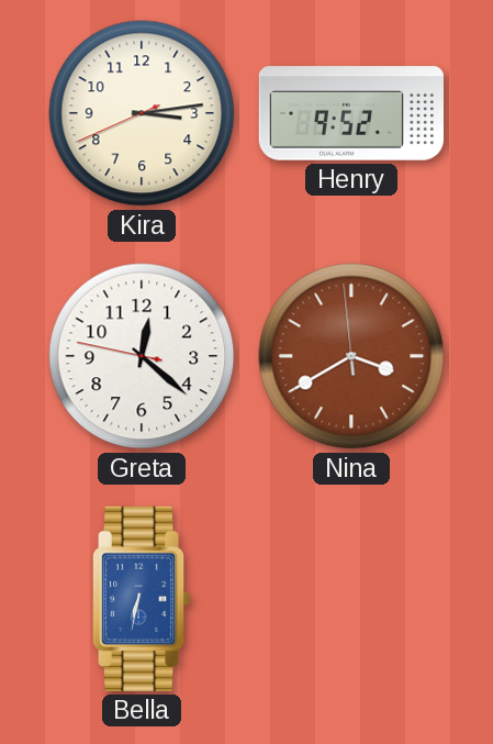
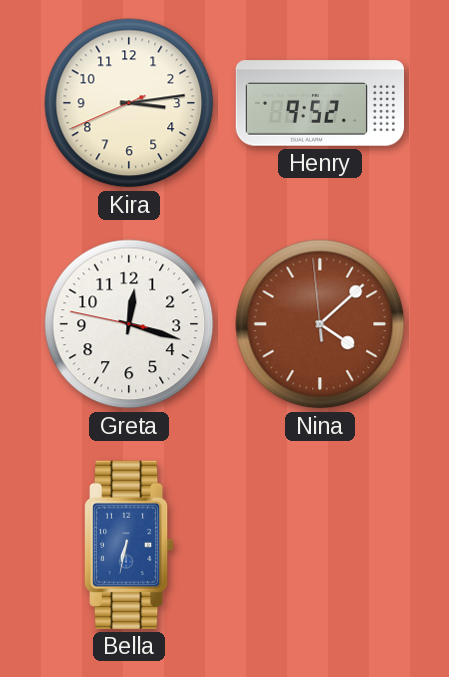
Greta: 12:21 -> 12:17
Nina: 3:39 -> 4:07
